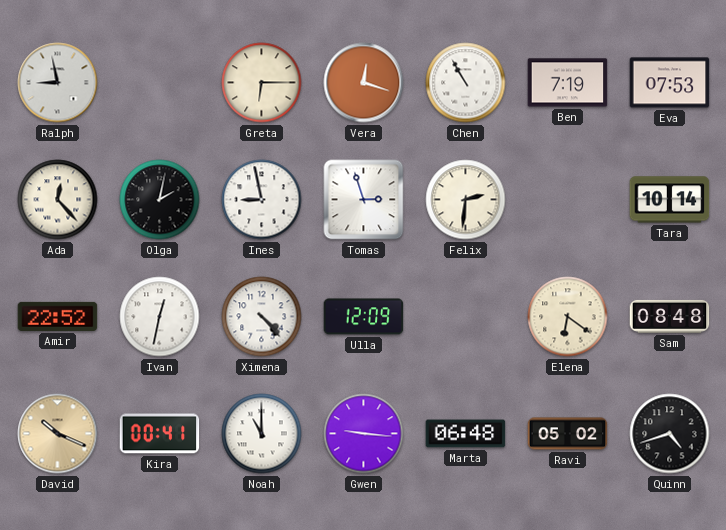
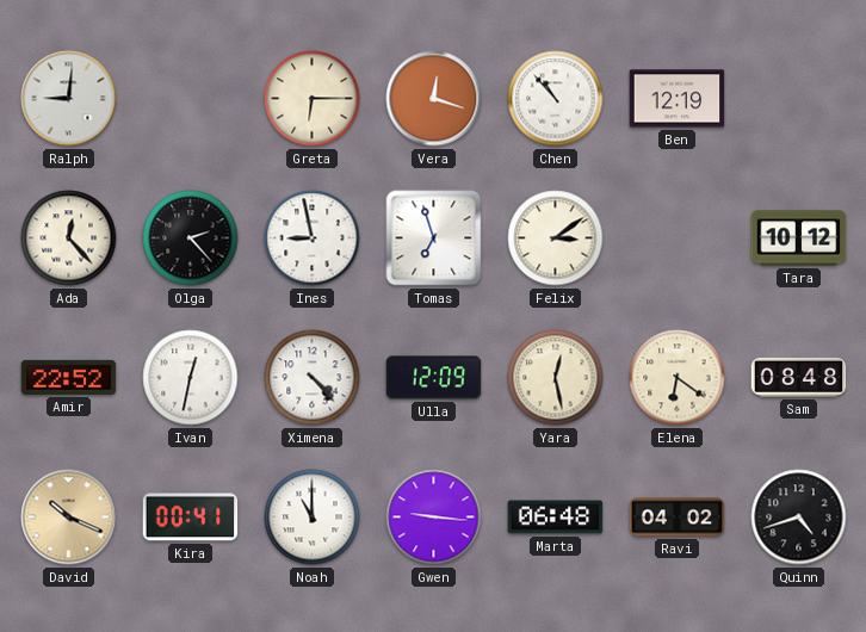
Ralph: 8:58 -> 9:01
Chen: 10:55 -> 10:53
Ben: 7:19 -> 12:19
Eva: 07:53 -> none
Olga: 2:02 -> 2:23
Tomas: 2:57 -> 6:57
Felix: 2:31 -> 3:09
Tara: 10:14 -> 10:12
Yara: none -> 12:28
Ravi: 05:02 -> 04:02
